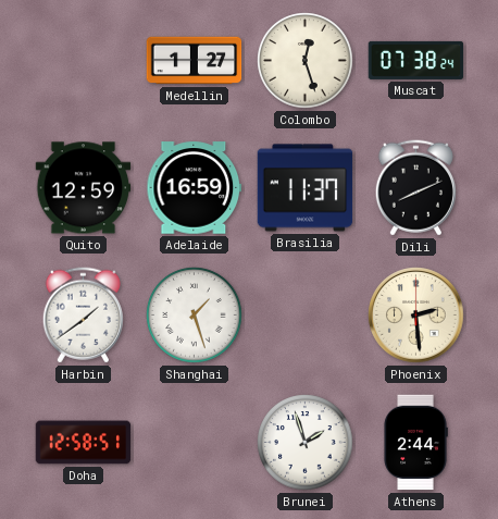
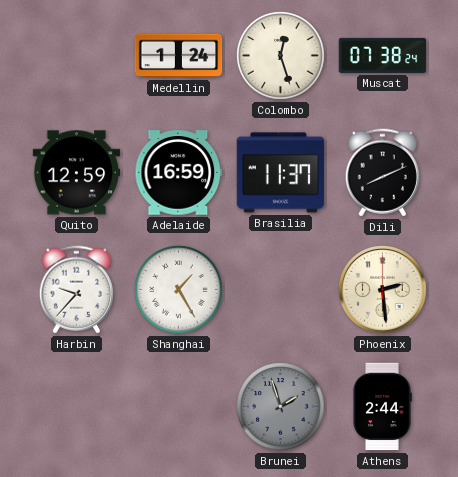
Medellin: 1:27 -> 1:24
Harbin: 1:39 -> 9:37
Shanghai: 1:27 -> 1:25
Doha: 12:58 -> none
Brunei dial: white -> grey
